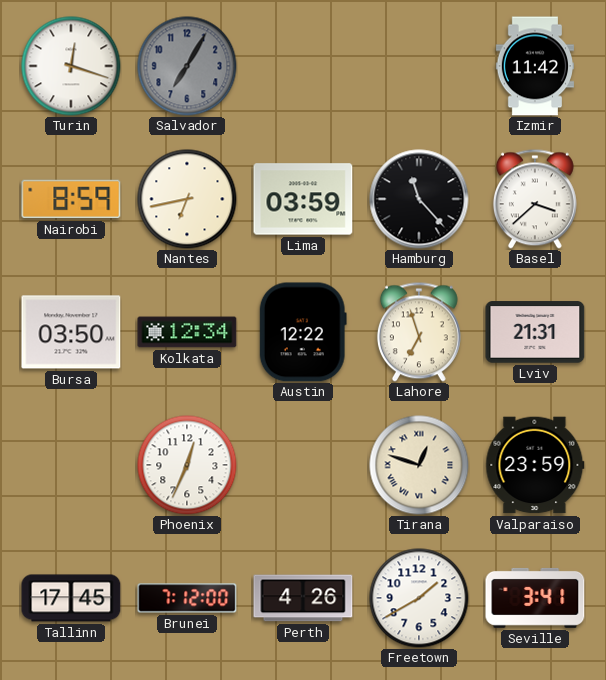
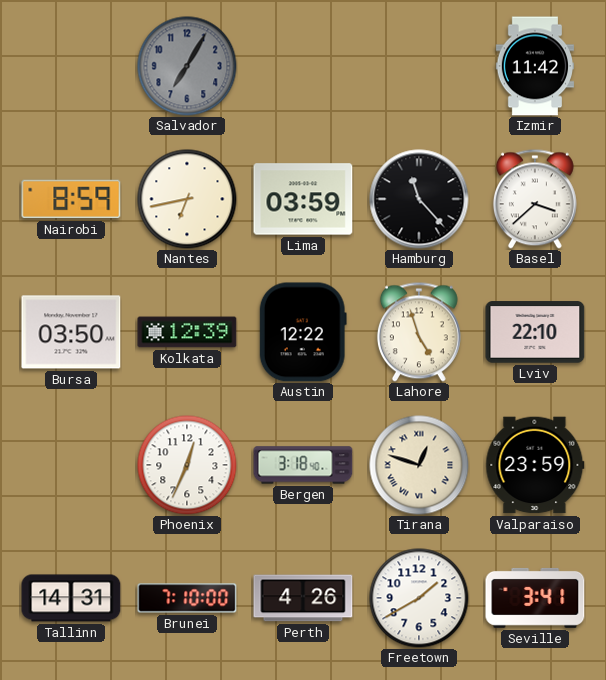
Turin: 12:18 -> none
Kolkata: 12:34 -> 12:39
Lahore: 6:57 -> 4:57
Lviv: 21:31 -> 22:10
Bergen: none -> 3:18
Tallinn: 17:45 -> 14:31
Brunei: 7:12 -> 7:10
